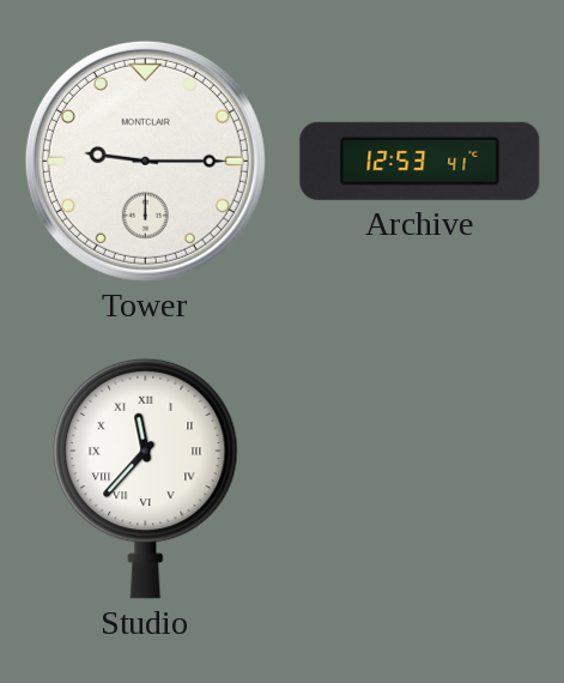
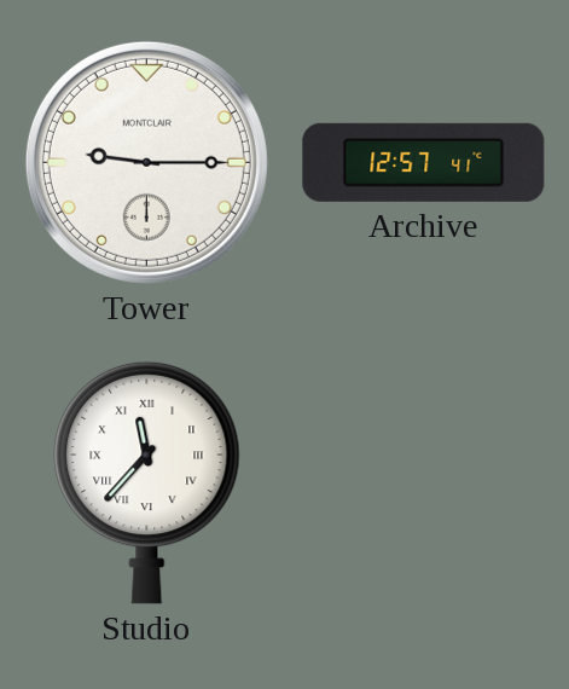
Archive: 12:53 -> 12:57
